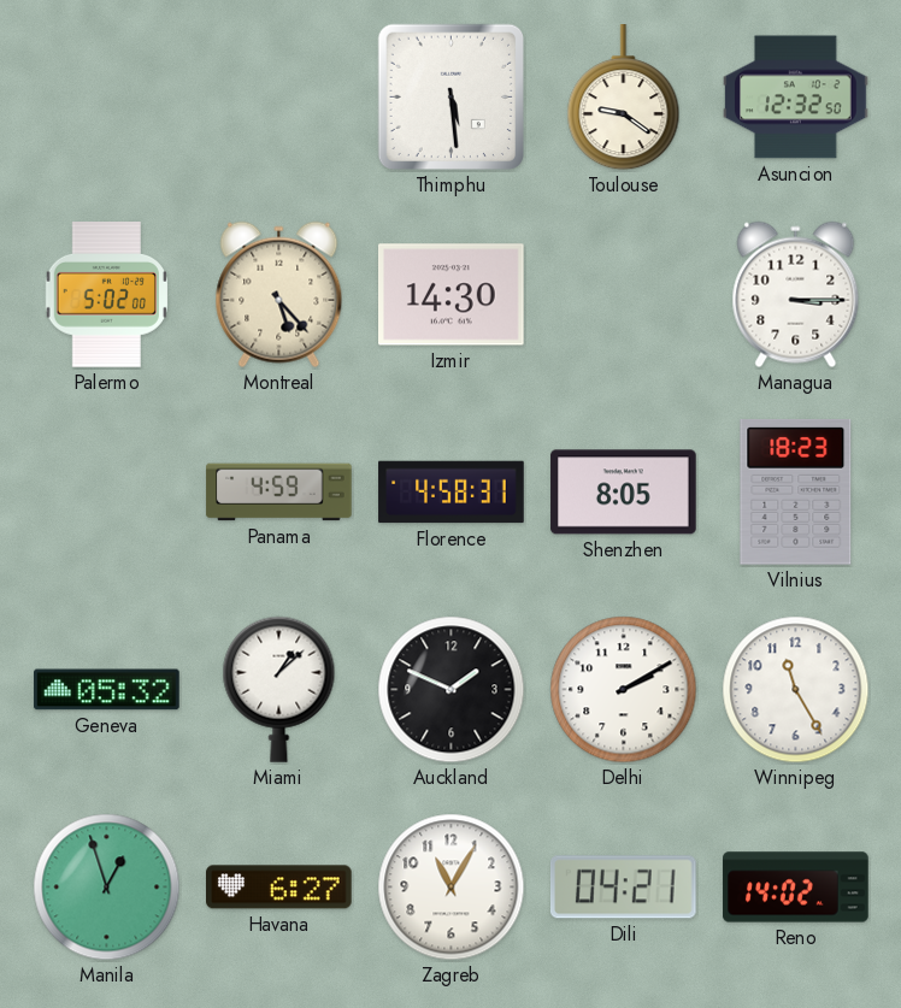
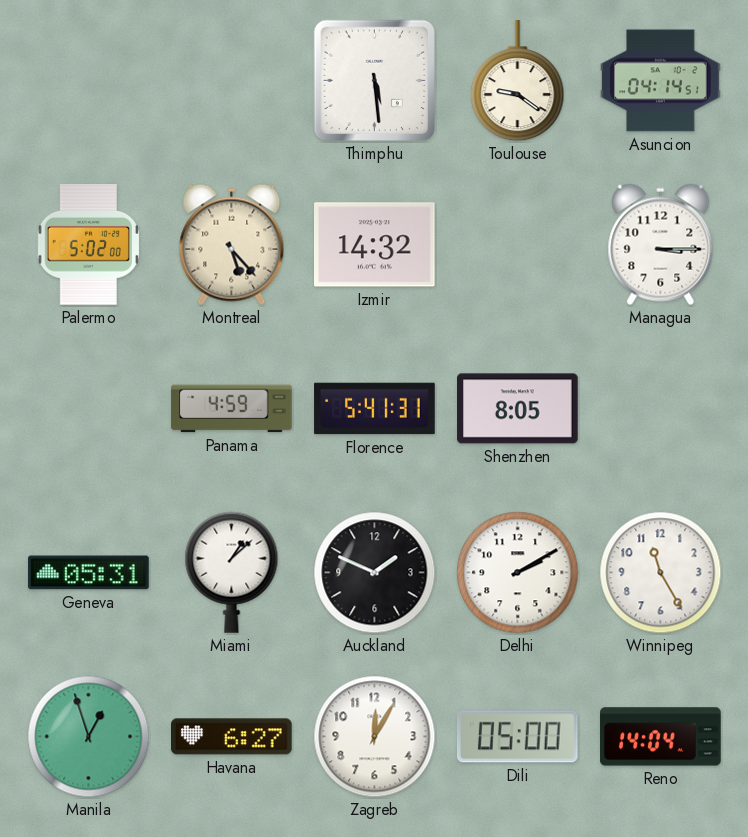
Asuncion: 12:32 -> 04:14
Izmir: 14:30 -> 14:32
Florence: 4:58 -> 5:41
Vilnius: 18:23 -> none
Geneva: 05:32 -> 05:31
Zagreb: 11:05 -> 12:05
Dili: 04:21 -> 05:00
Reno: 14:02 -> 14:04
